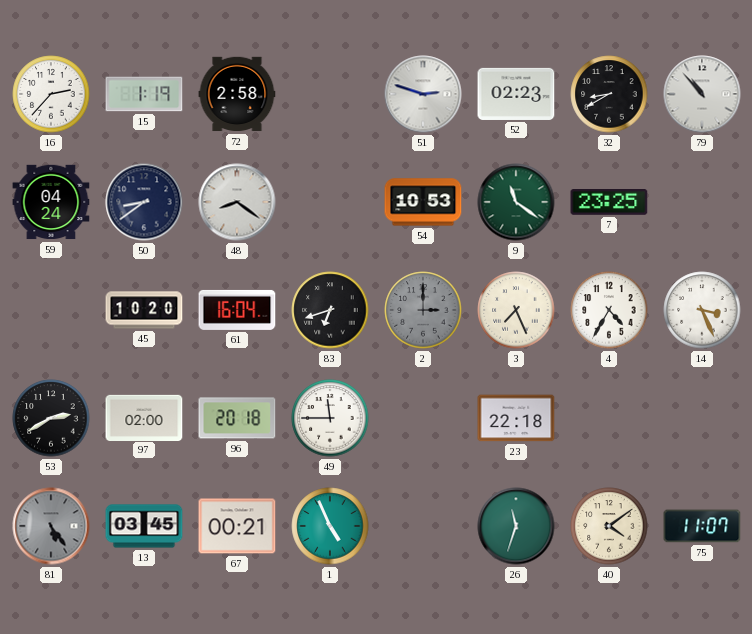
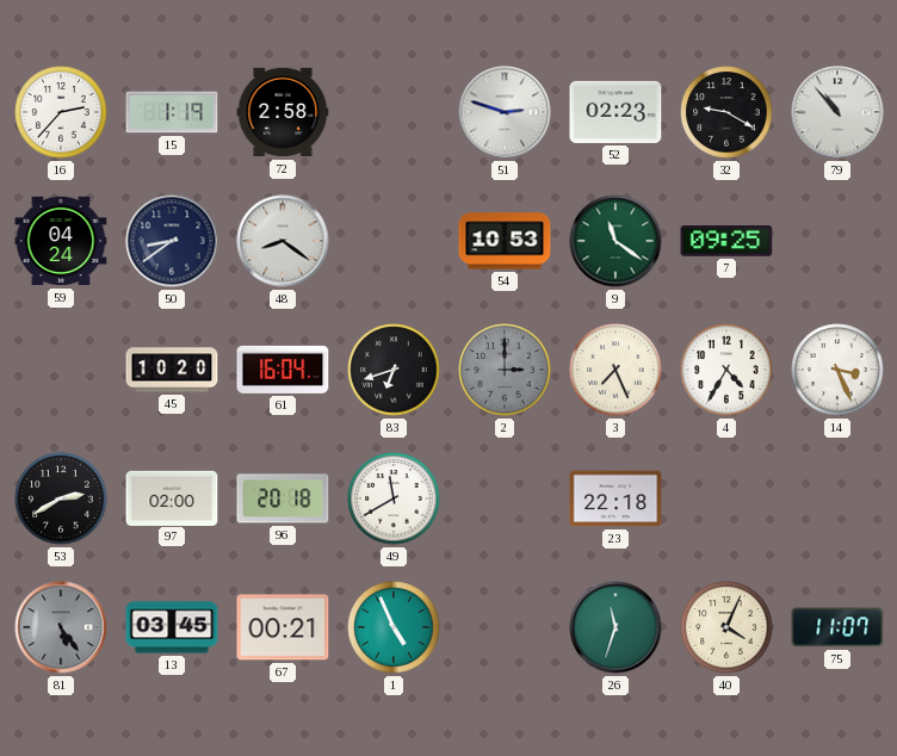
32: 8:40 -> 9:20
7: 23:25 -> 09:25
49: 11:45 -> 11:40
40: 4:09 -> 4:04
